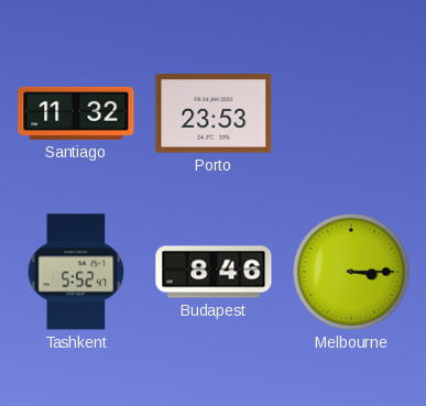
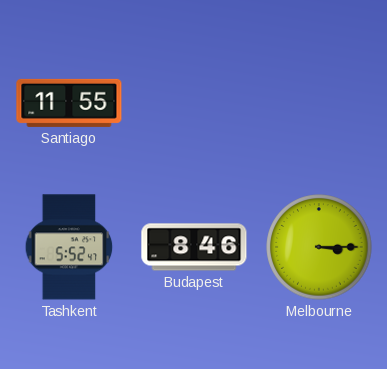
Santiago: 11:32 -> 11:55
Porto: 23:53 -> none
